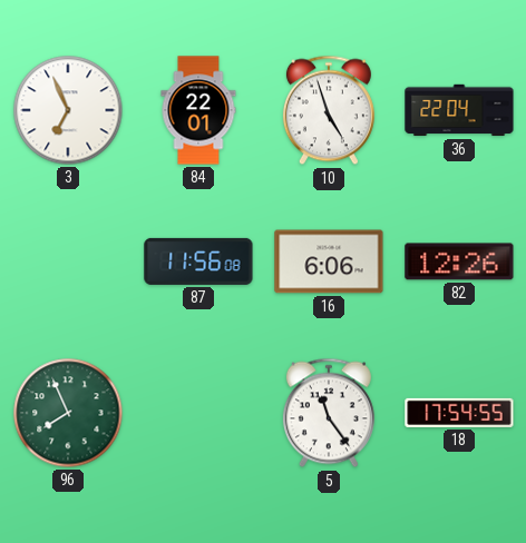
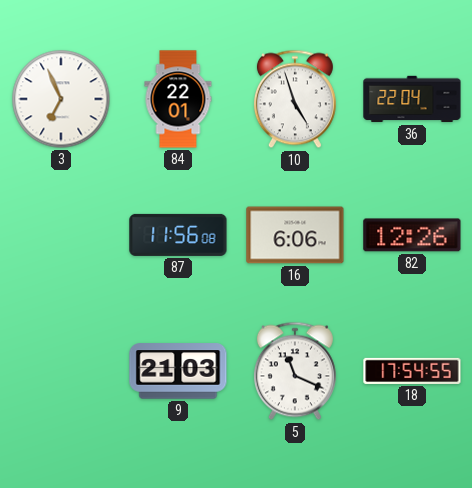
96: 7:56 -> none
9: none -> 21:03
5: 11:24 -> 11:19
